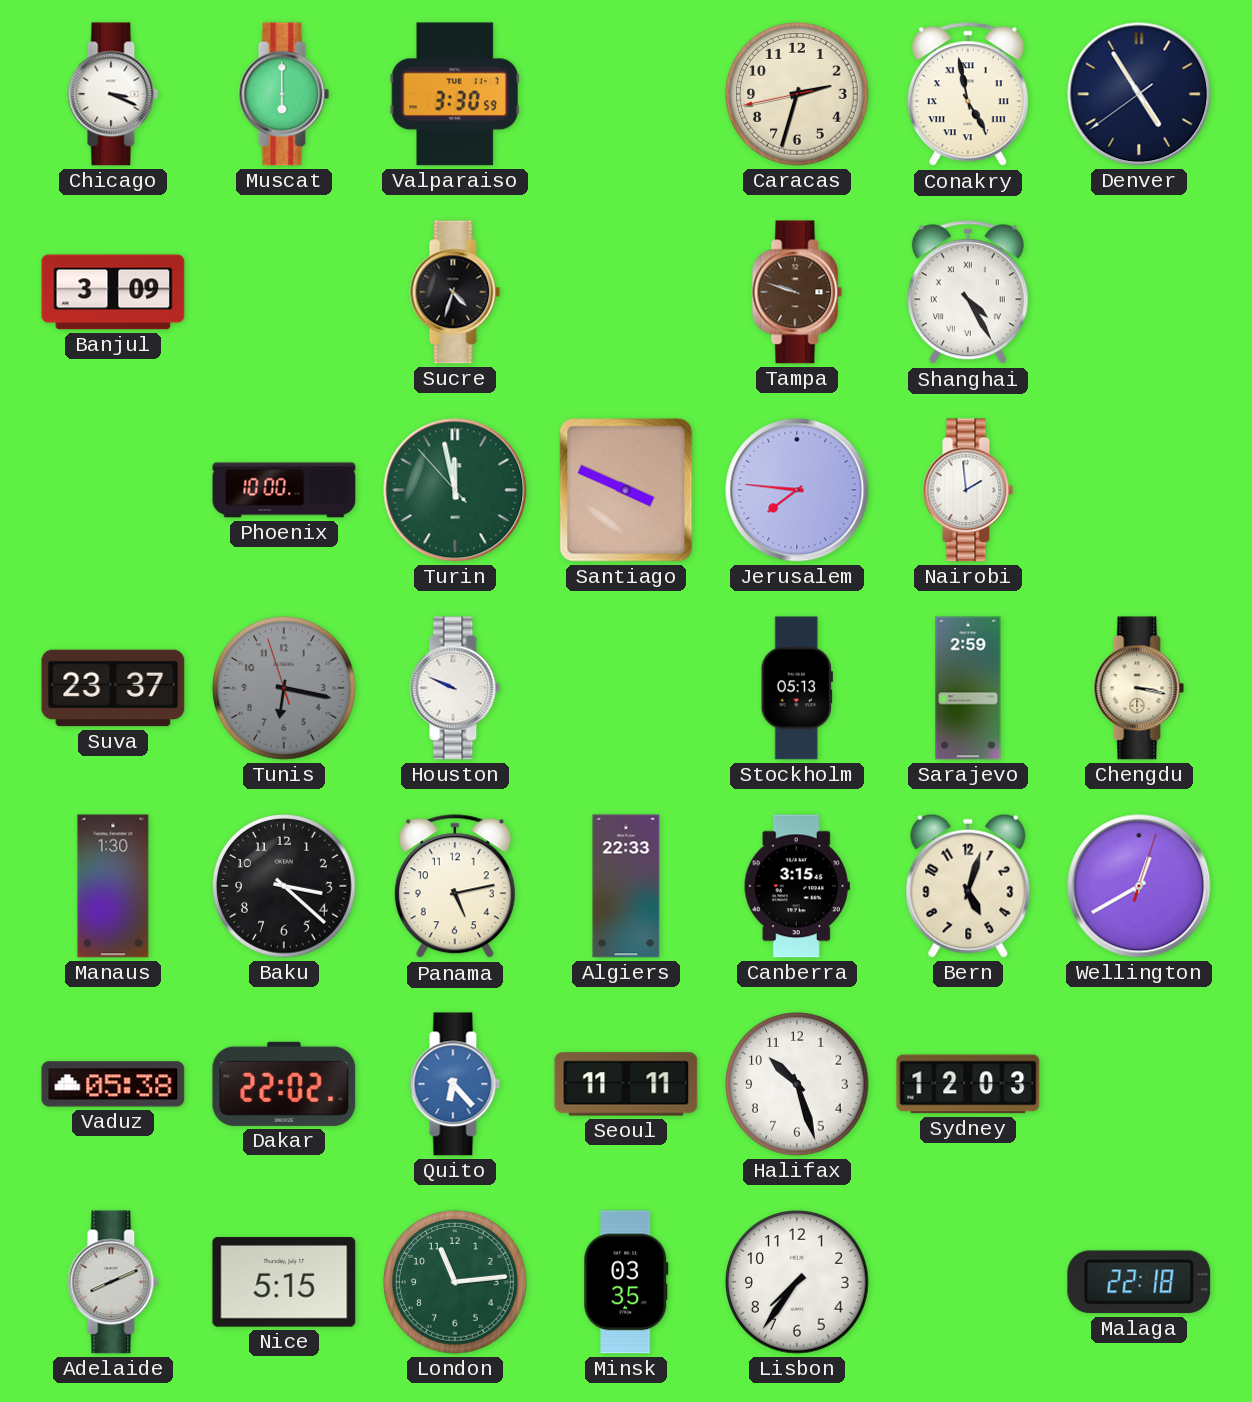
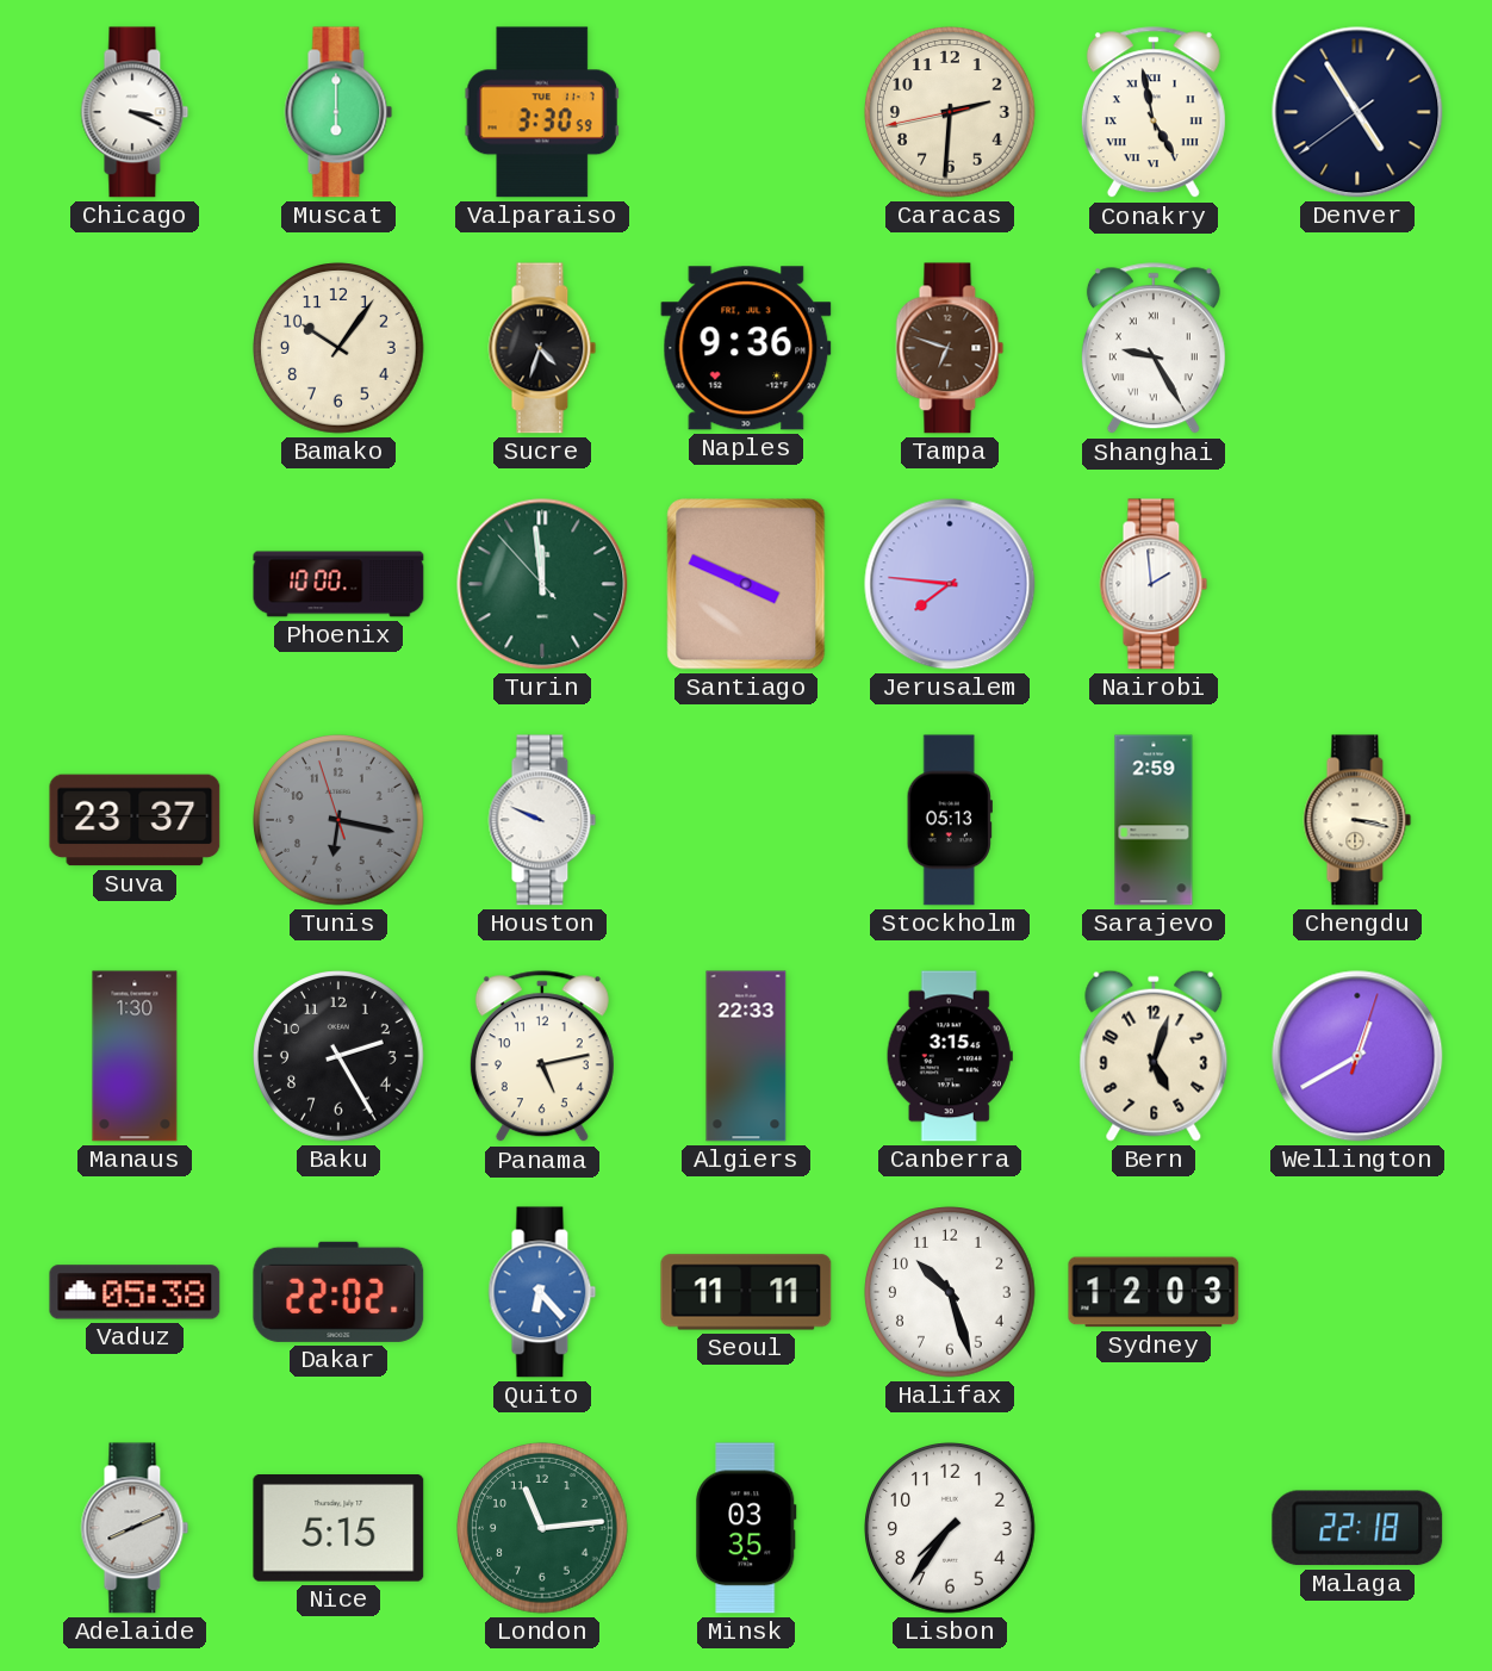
Caracas: 2:32 -> 2:30
Banjul: 3:09 -> none
Bamako: none -> 10:06
Naples: none -> 9:36
Tampa: 9:48 -> 6:48
Shanghai: 4:25 -> 9:25
Turin: 11:57 -> 11:58
Baku: 3:22 -> 2:25
